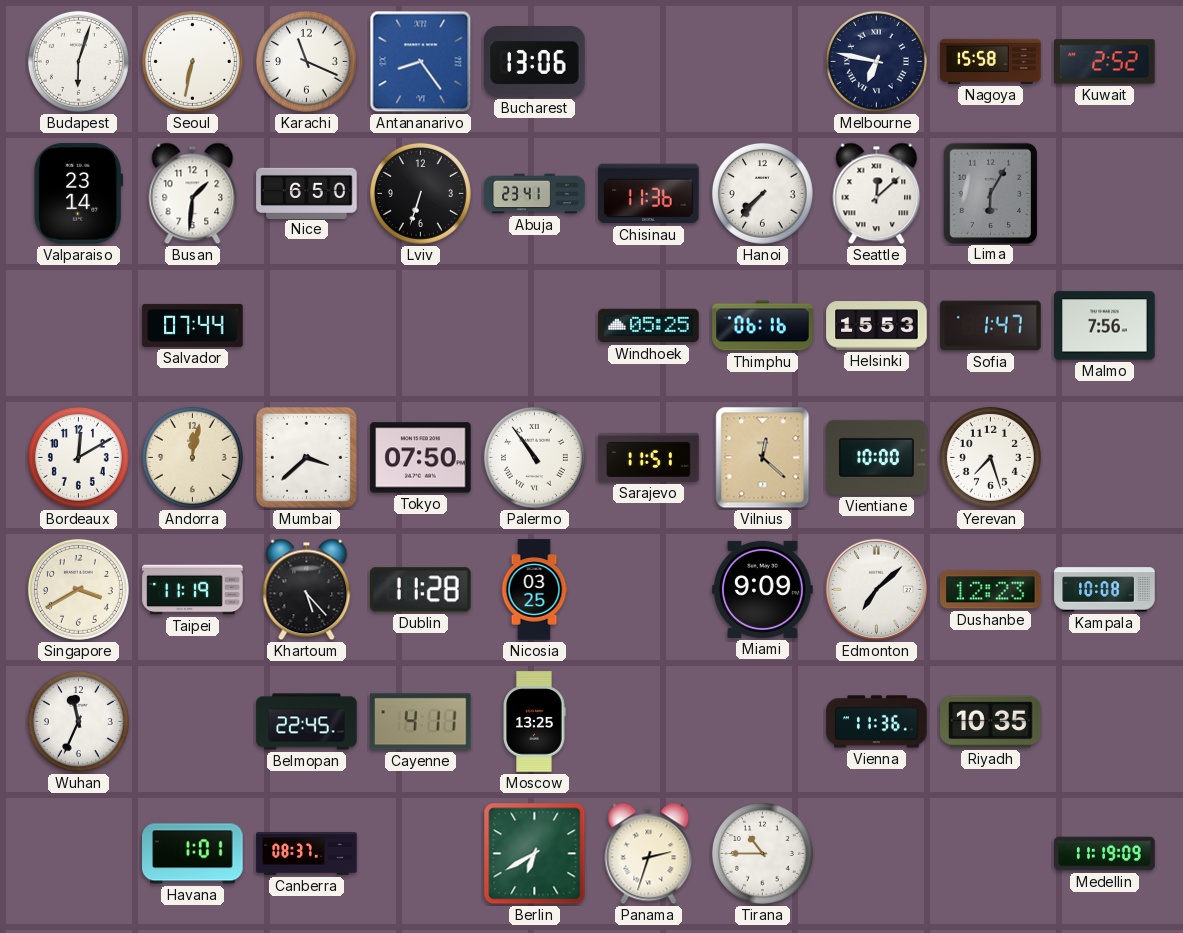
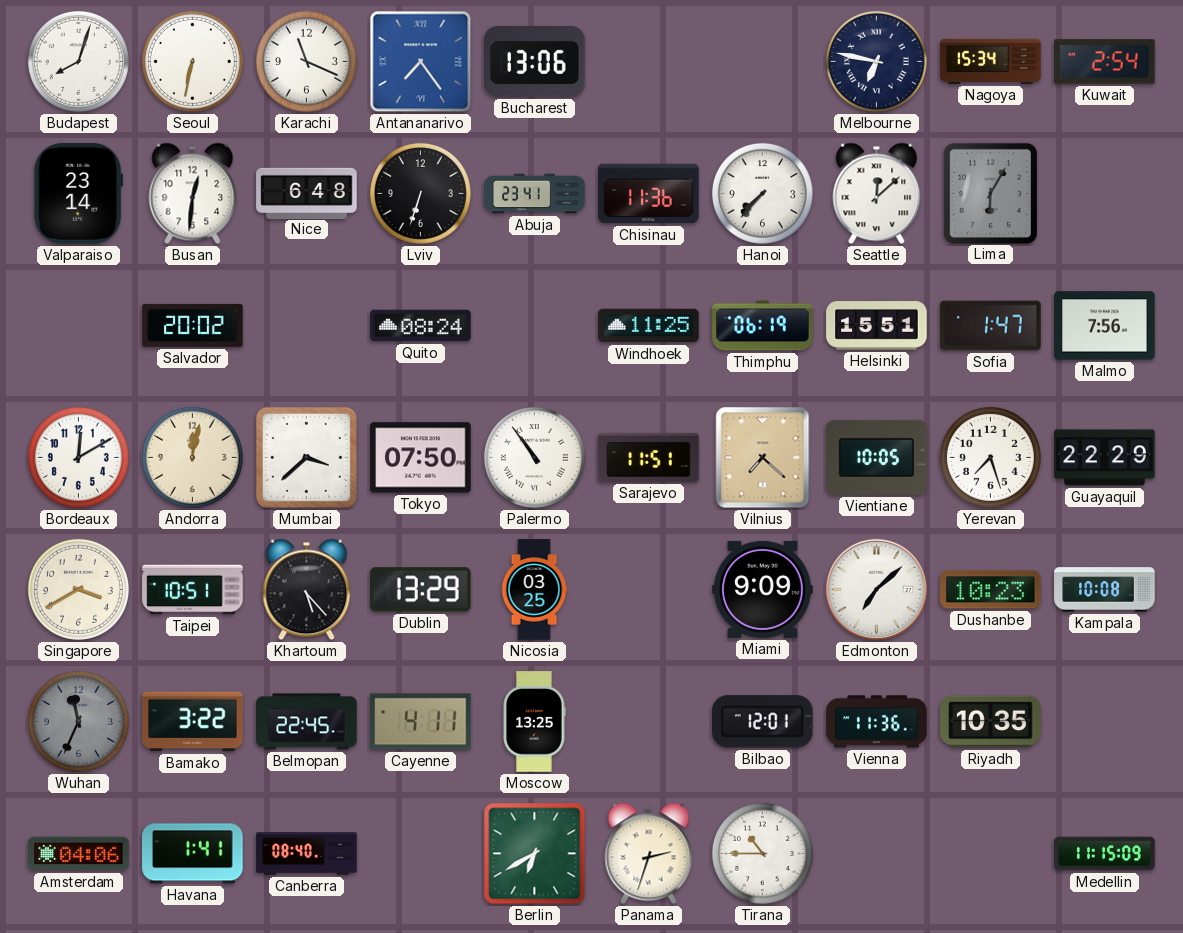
Budapest: 6:03 -> 8:03
Antananarivo: 8:24 -> 7:24
Nagoya: 15:58 -> 15:34
Kuwait: 2:52 -> 2:54
Busan: 1:31 -> 12:31
Nice: 6:50 -> 6:48
Salvador: 07:44 -> 20:02
Quito: none -> 08:24
Windhoek: 05:25 -> 11:25
Thimphu: 06:16 -> 06:19
Helsinki: 15:53 -> 15:51
Vilnius: 12:22 -> 7:22
Vientiane: 10:00 -> 10:05
Guayaquil: none -> 22:29
Taipei: 11:19 -> 10:51
Dublin: 11:28 -> 13:29
Dushanbe: 12:23 -> 10:23
Wuhan dial: white -> grey
Bamako: none -> 3:22
Bilbao: none -> 12:01
Amsterdam: none -> 04:06
Havana: 1:01 -> 1:41
Canberra: 08:37 -> 08:40
Medellin: 11:19 -> 11:15
